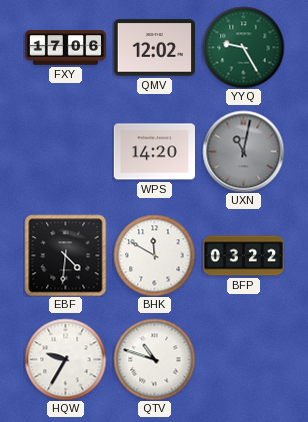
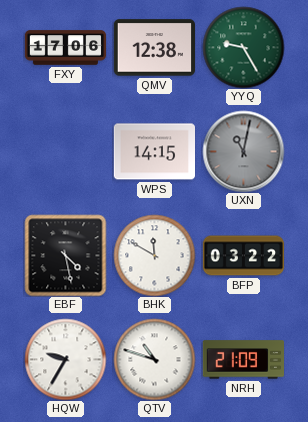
QMV: 12:02 -> 12:38
WPS: 14:20 -> 14:15
EBF: 4:31 -> 4:28
NRH: none -> 21:09
